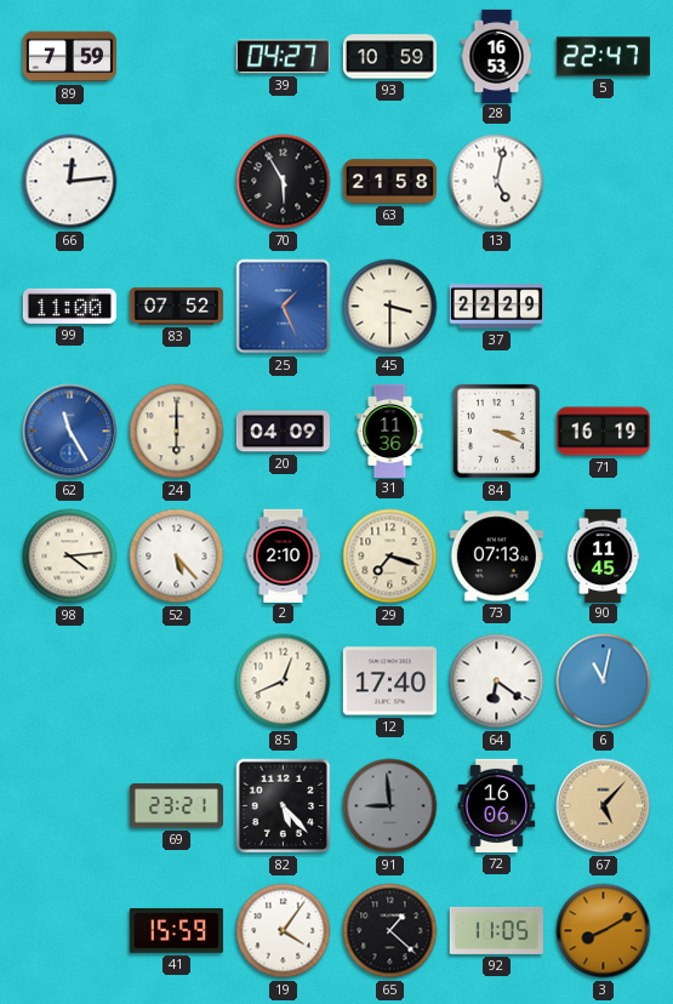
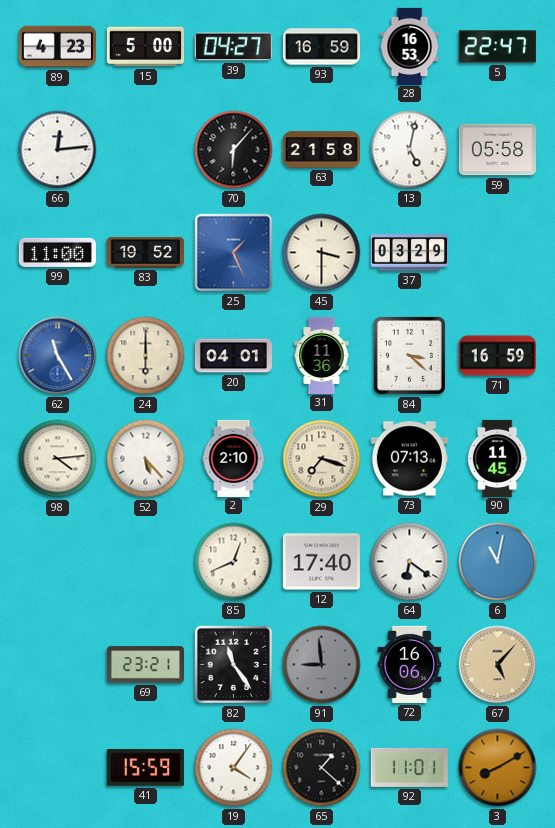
89: 7:59 -> 4:23
15: none -> 5:00
93: 10:59 -> 16:59
70: 5:55 -> 6:07
59: none -> 05:58
83: 07:52 -> 19:52
37: 22:29 -> 03:29
20: 04:09 -> 04:01
84: 3:19 -> 3:22
71: 16:19 -> 16:59
82: 5:23 -> 11:24
92: 11:05 -> 11:01
